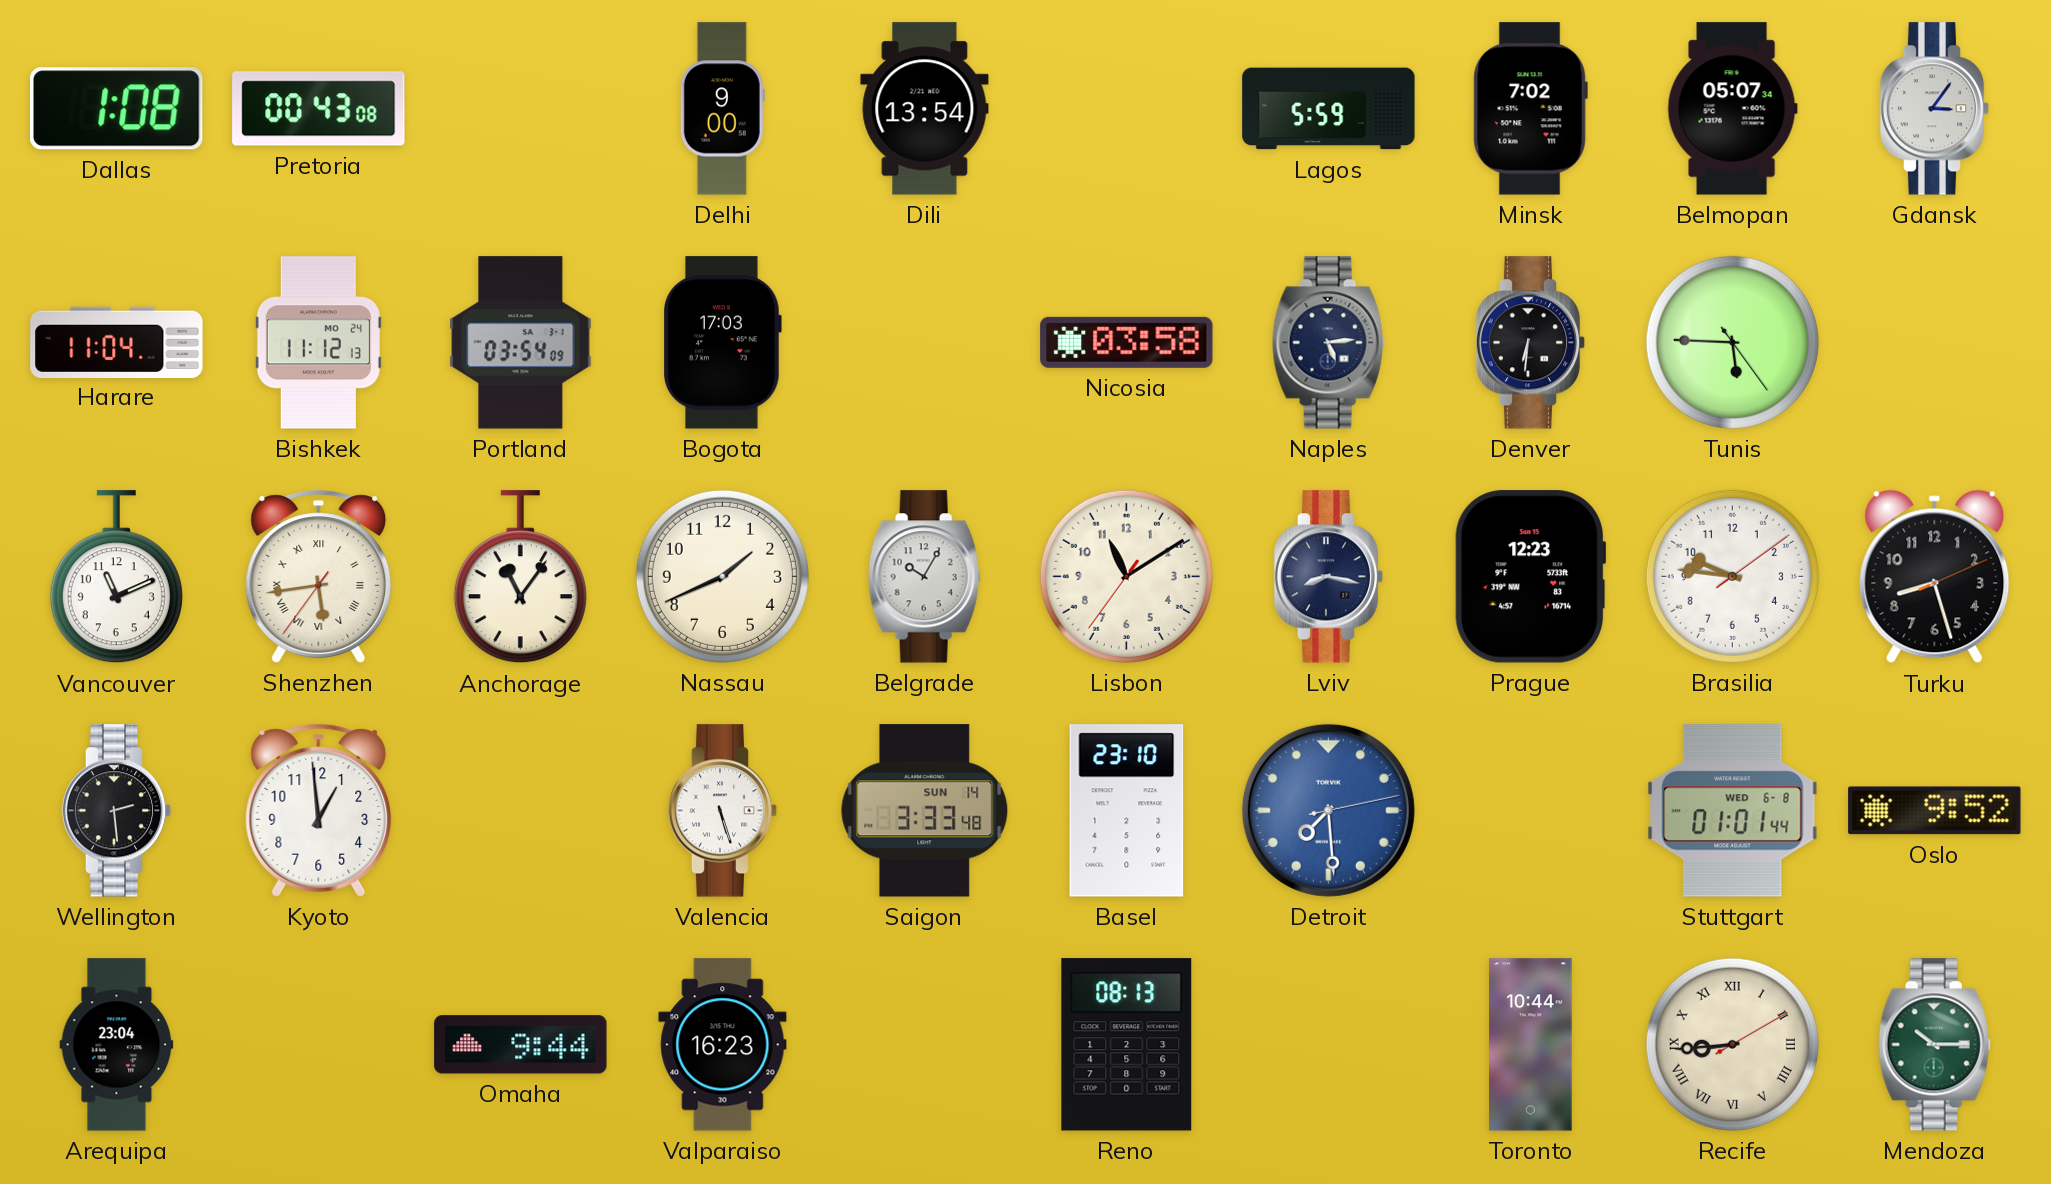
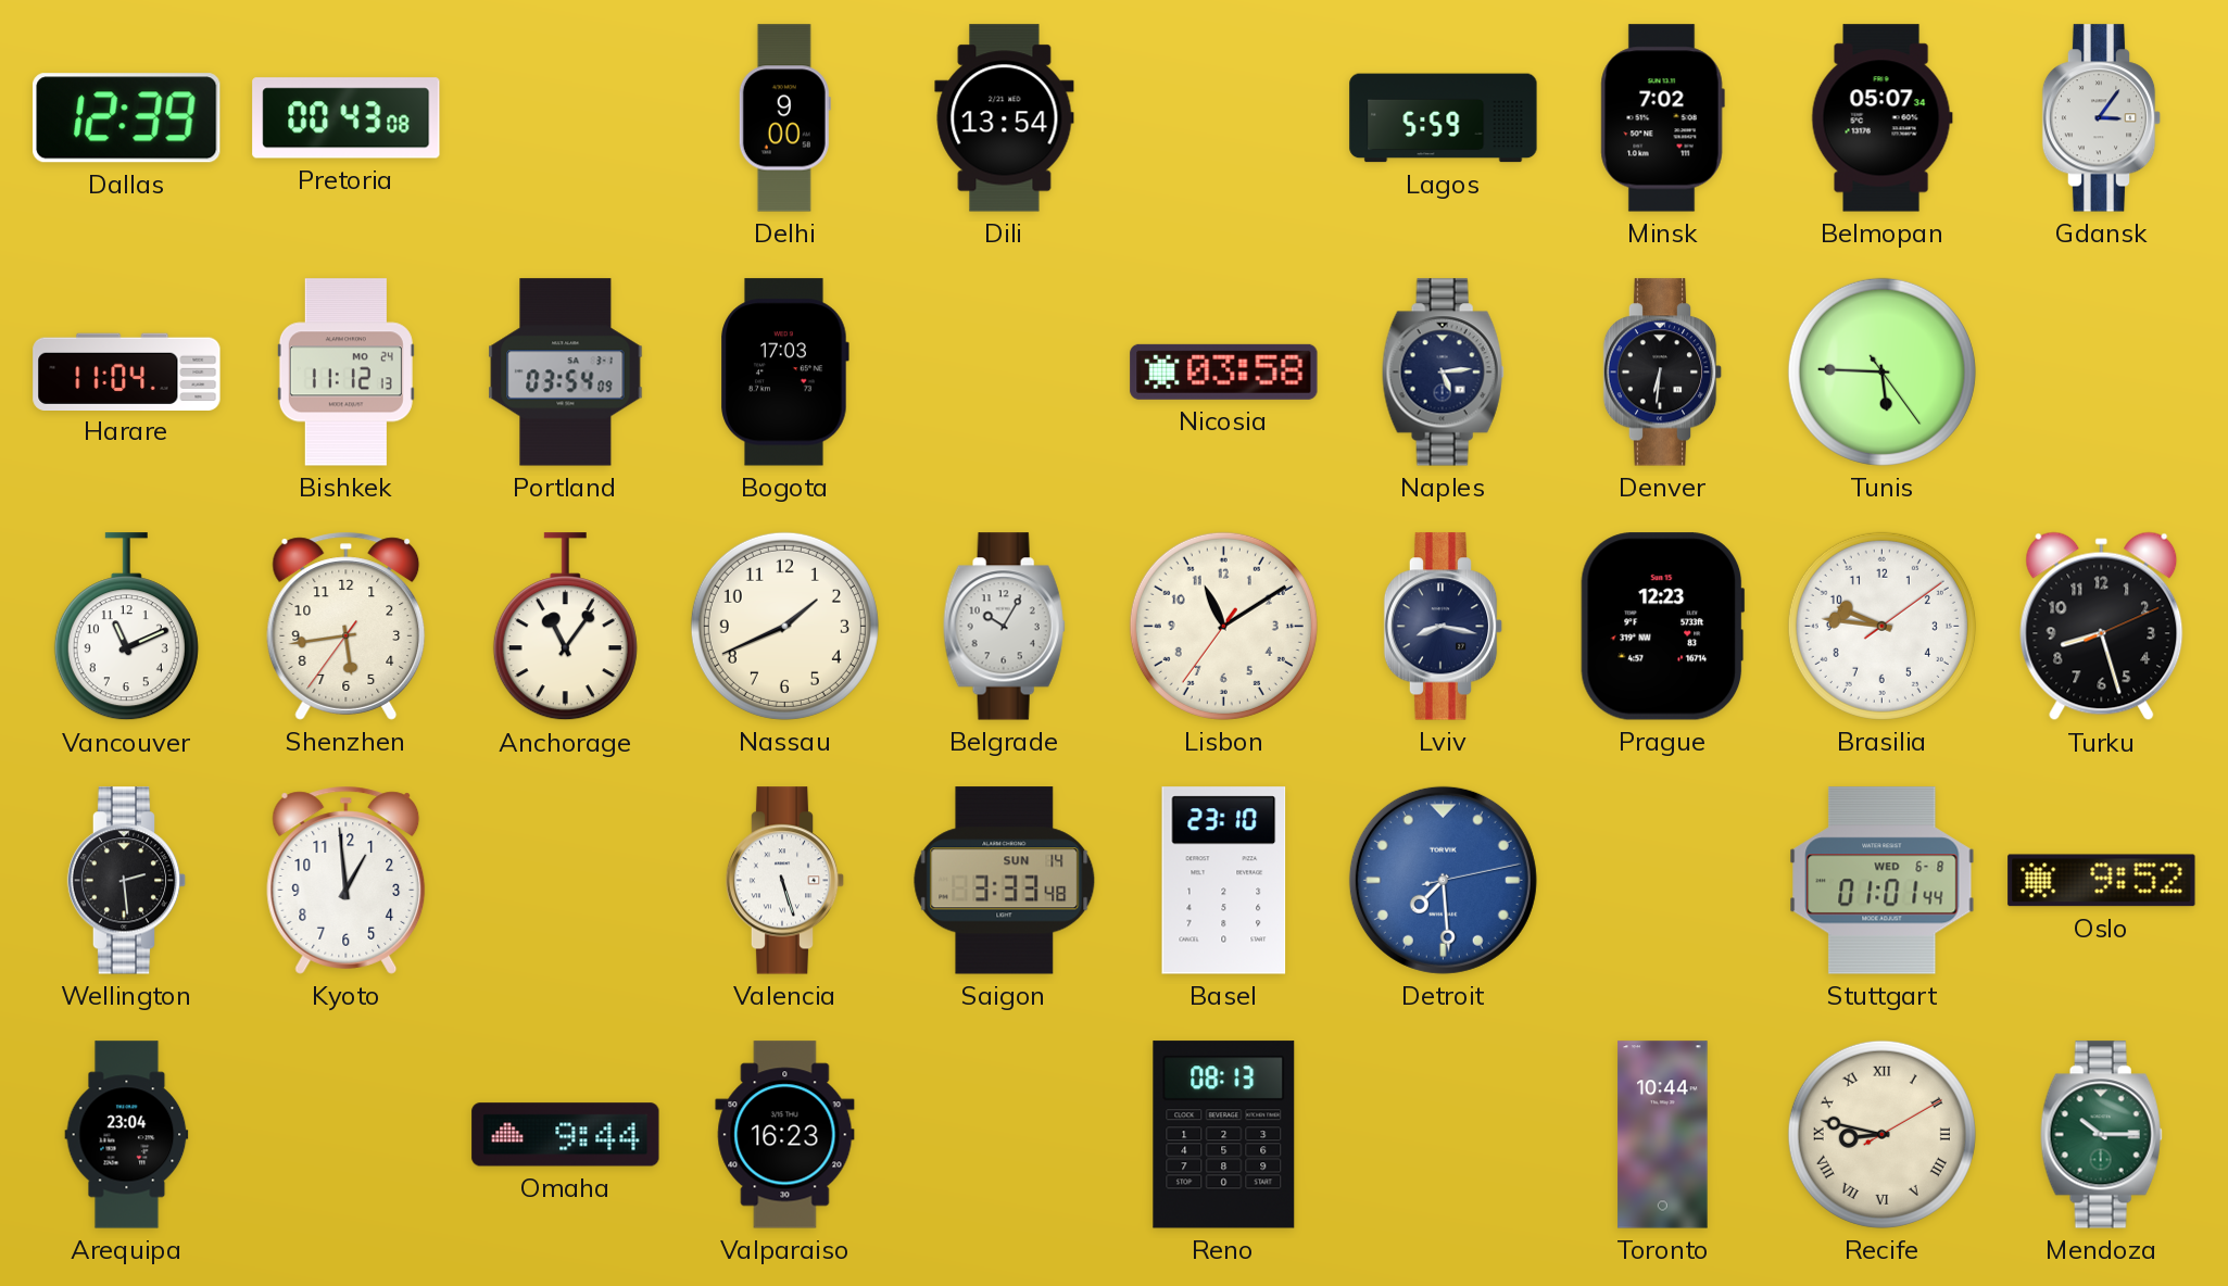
Dallas: 1:08 -> 12:39
Shenzhen numerals: Roman -> Arabic
Recife: 8:44 -> 8:47
